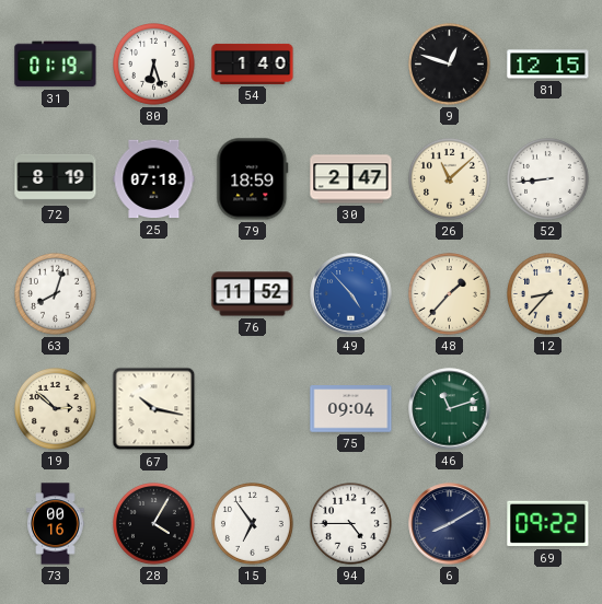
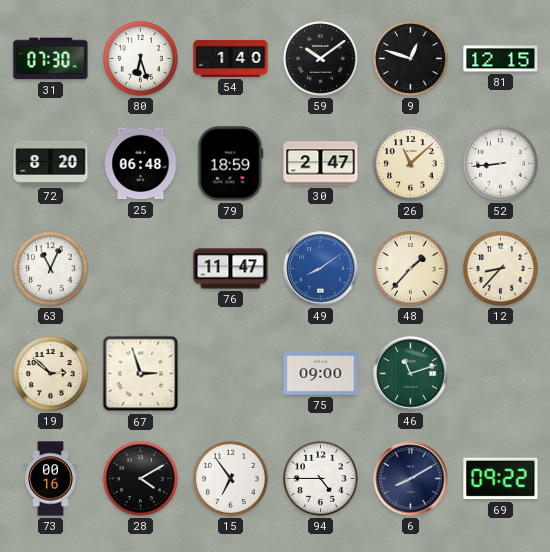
31: 01:19 -> 07:30
59: none -> 10:09
72: 8:19 -> 8:20
25: 07:18 -> 06:48
63: 8:03 -> 11:04
76: 11:52 -> 11:47
49: 4:53 -> 8:09
67: 10:17 -> 2:57
75: 09:04 -> 09:00
28: 4:05 -> 4:10
